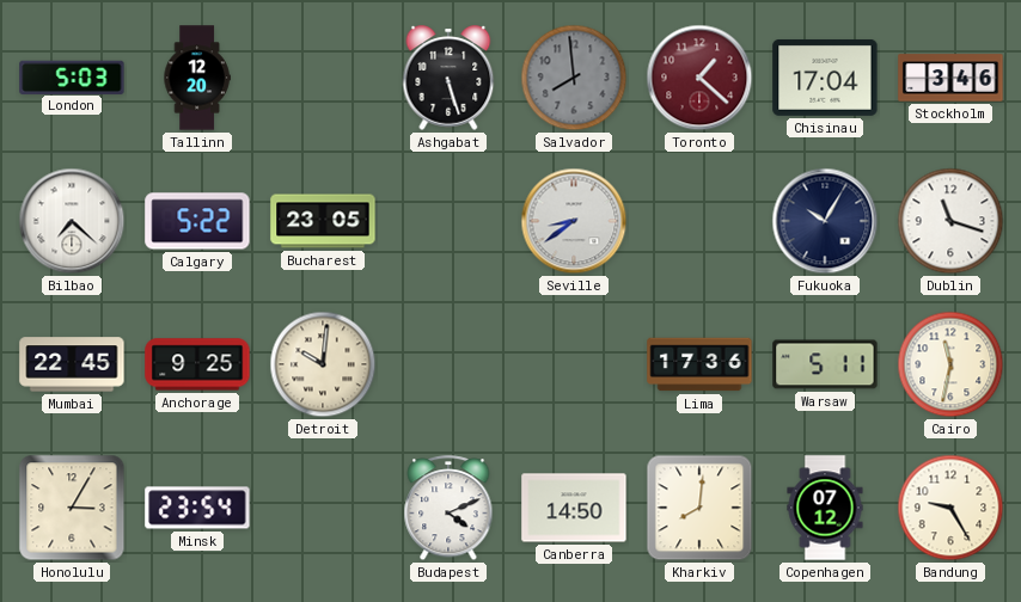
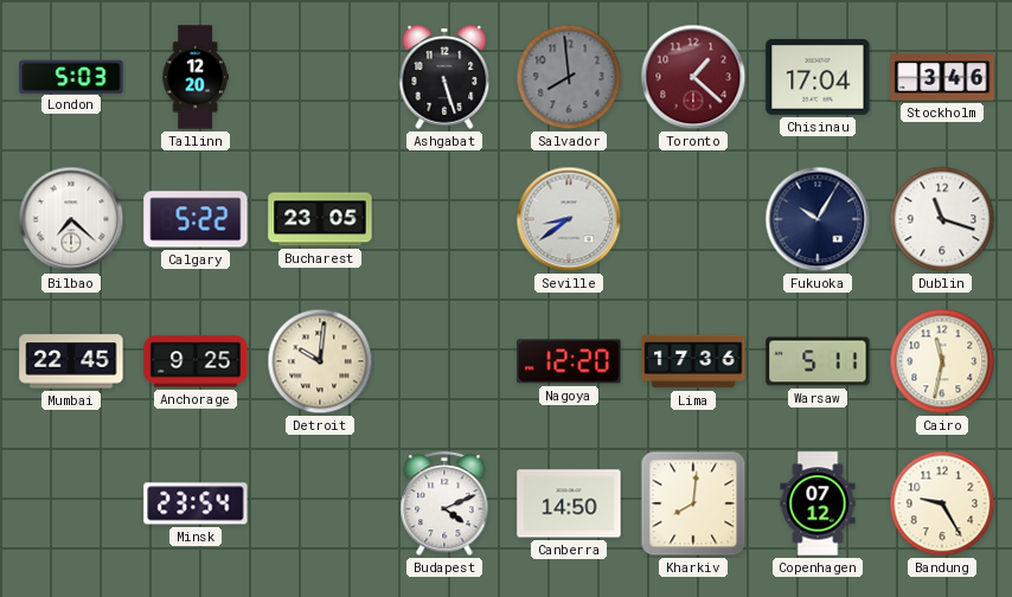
Nagoya: none -> 12:20
Honolulu: 3:05 -> none
